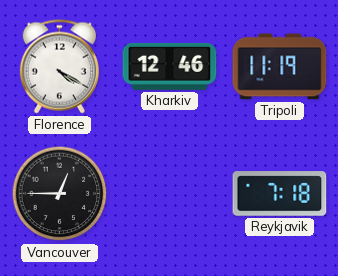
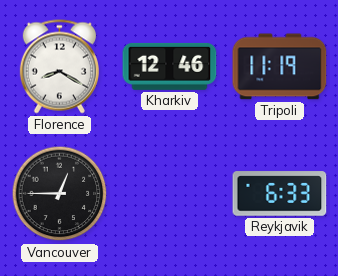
Florence: 4:20 -> 8:20
Reykjavik: 7:18 -> 6:33
